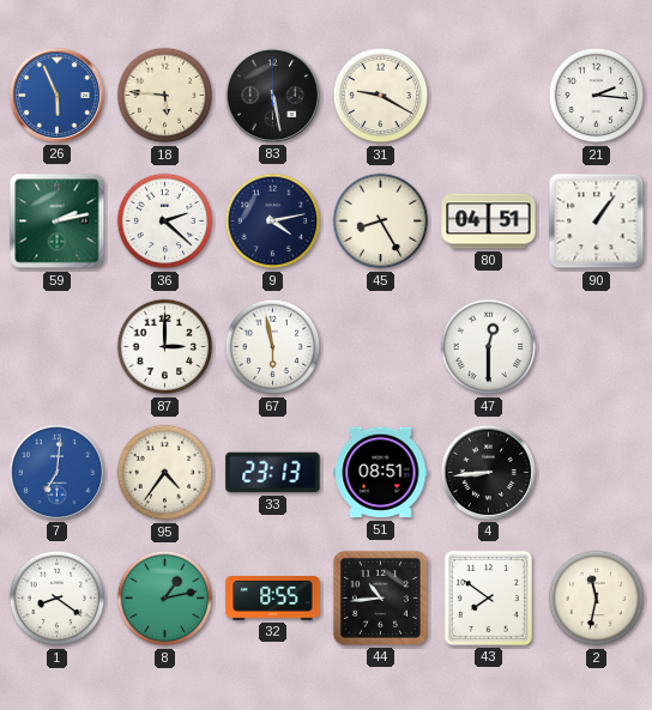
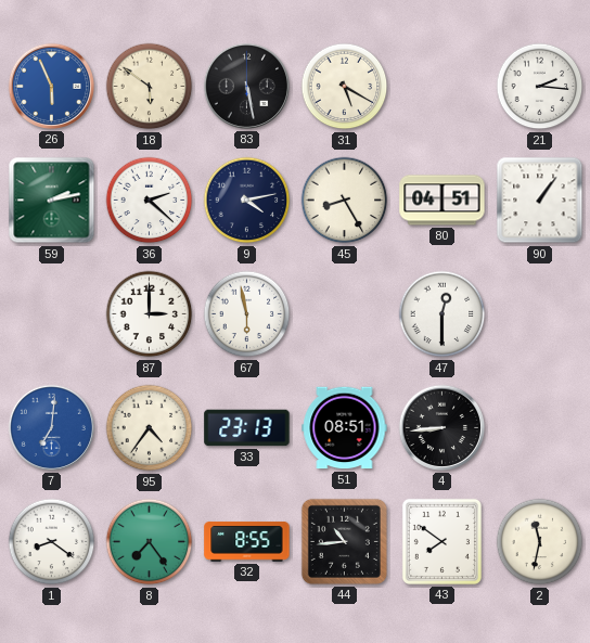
18: 5:46 -> 5:51
31: 9:20 -> 5:20
8: 1:13 -> 7:24
